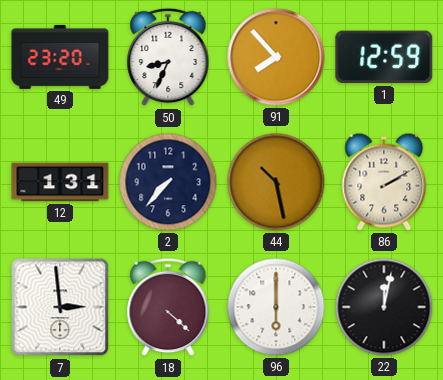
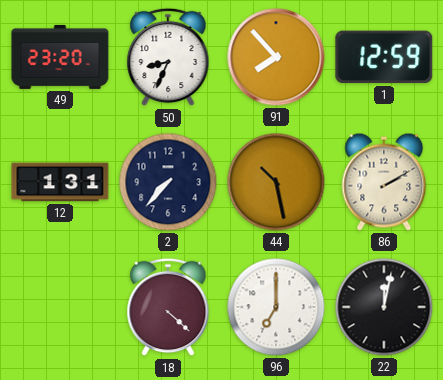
7: 2:59 -> none
96: 6:00 -> 7:00
